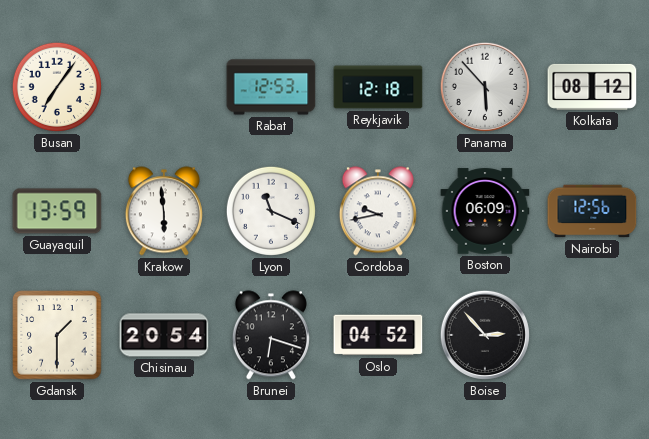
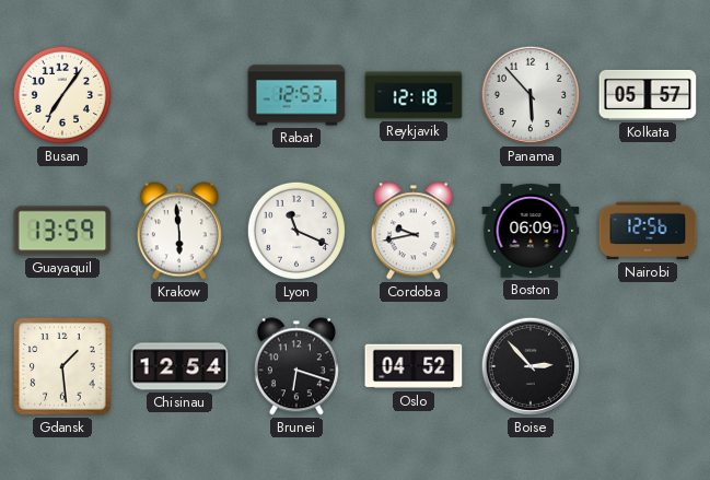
Kolkata: 08:12 -> 05:57
Gdansk: 1:30 -> 1:29
Chisinau: 20:54 -> 12:54
